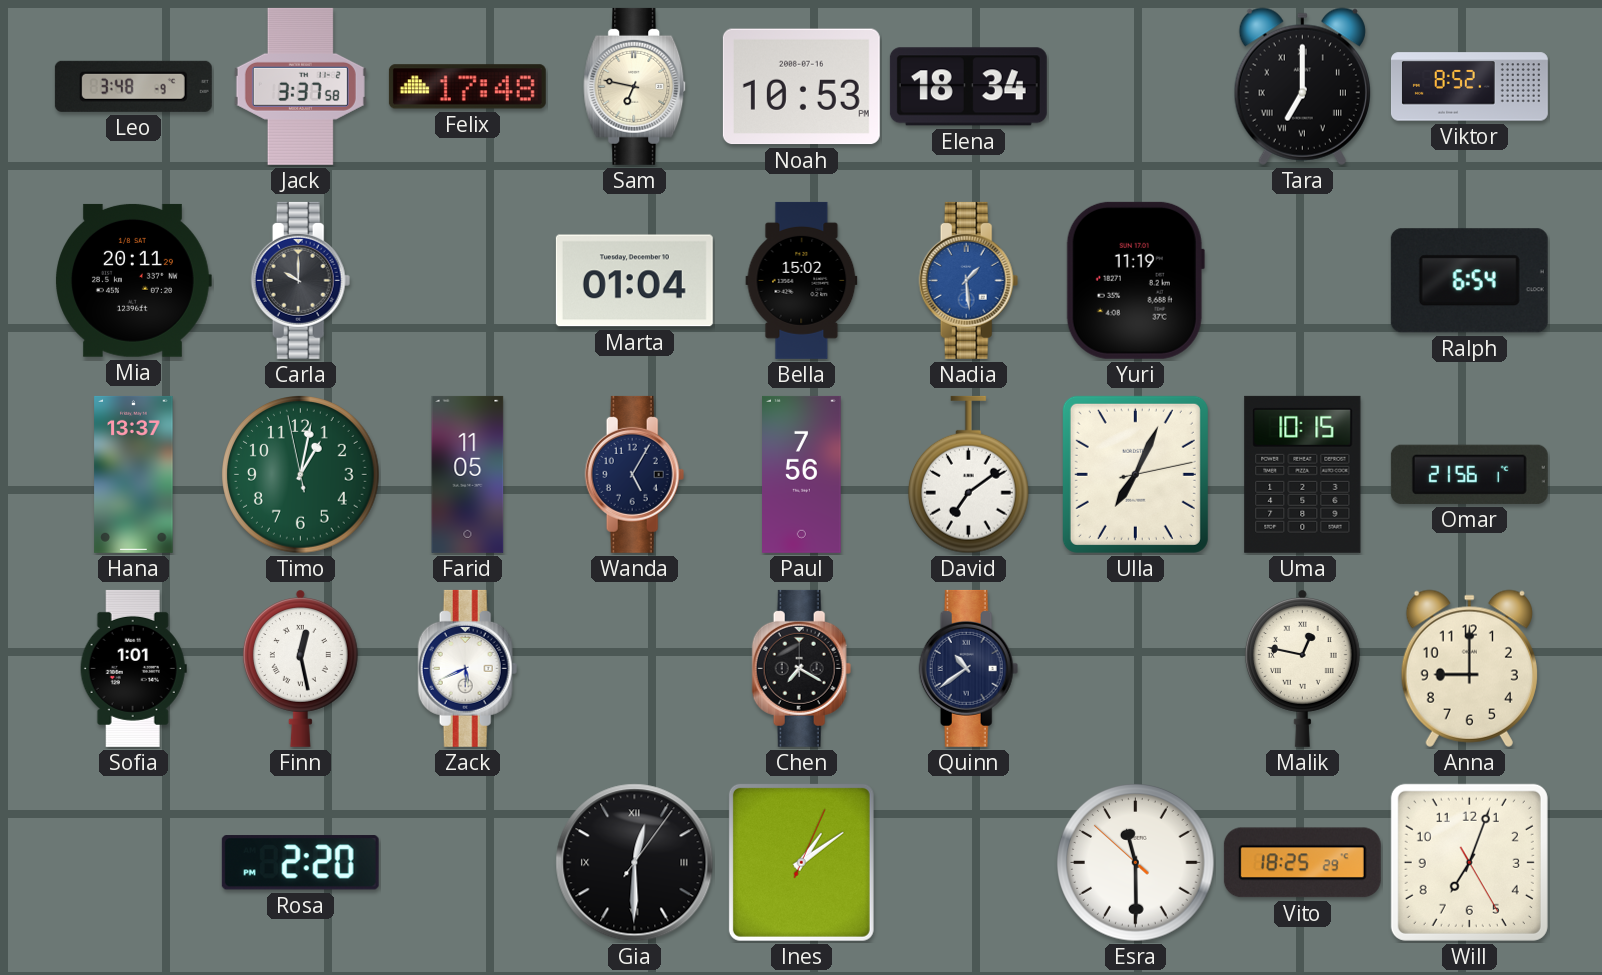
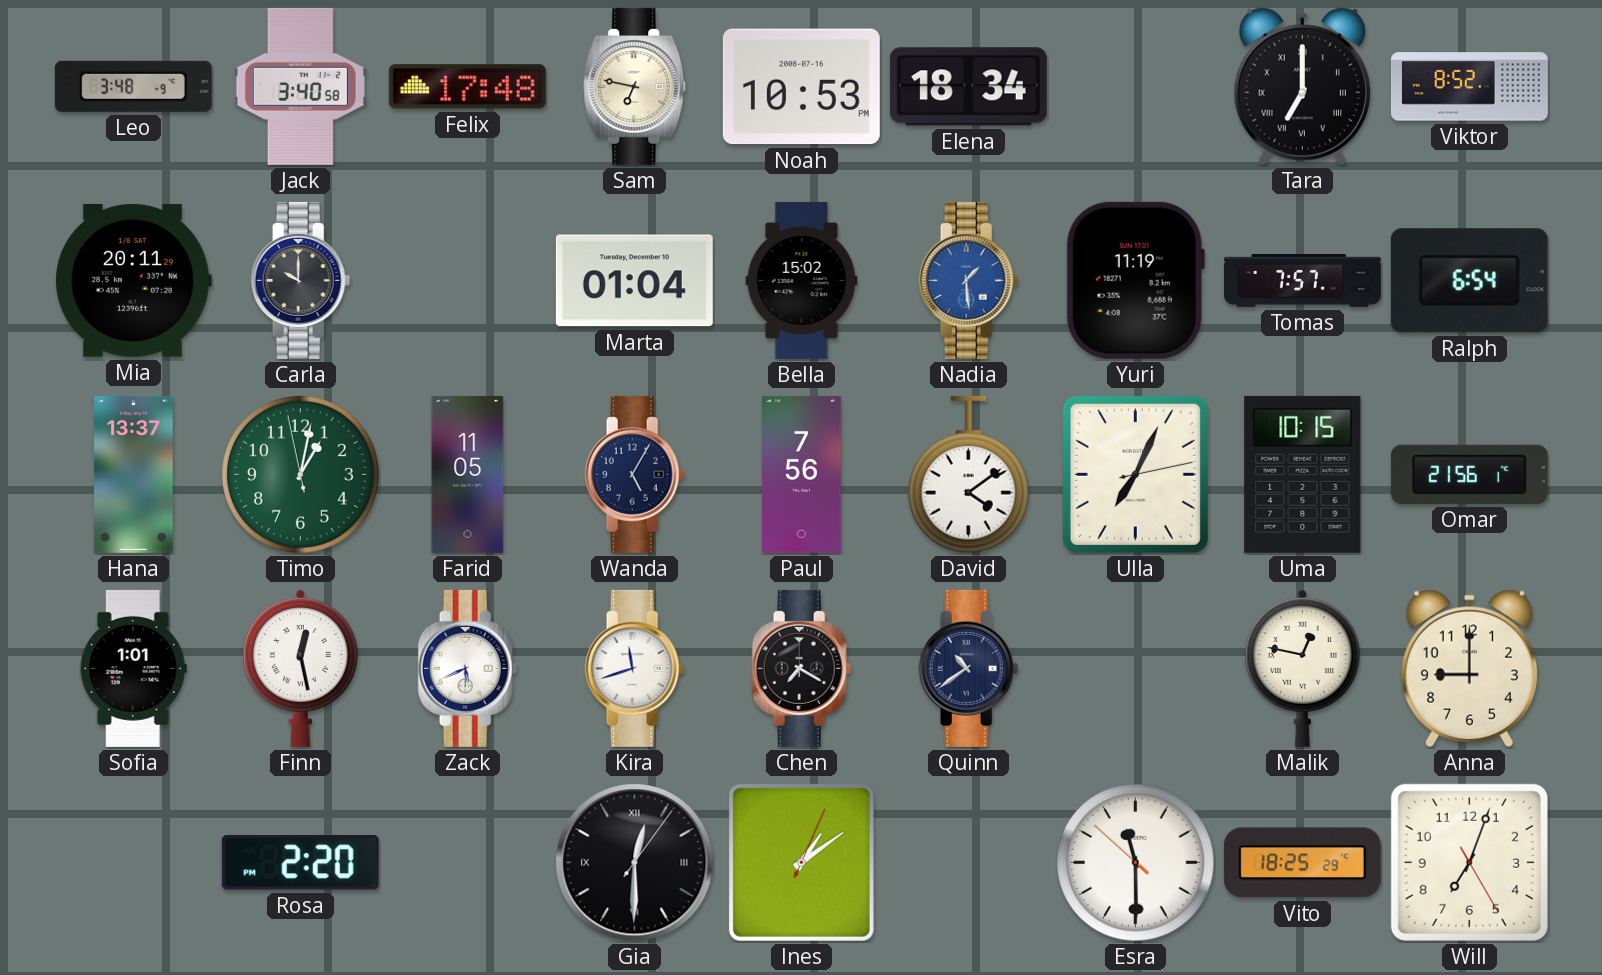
Jack: 3:37 -> 3:40
Tomas: none -> 7:57
David: 7:09 -> 4:09
Kira: none -> 11:42
